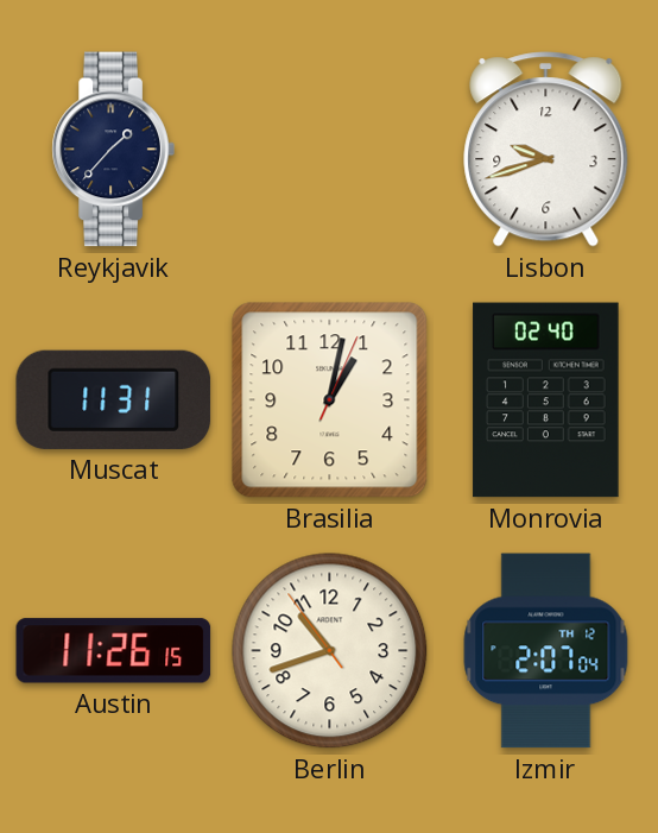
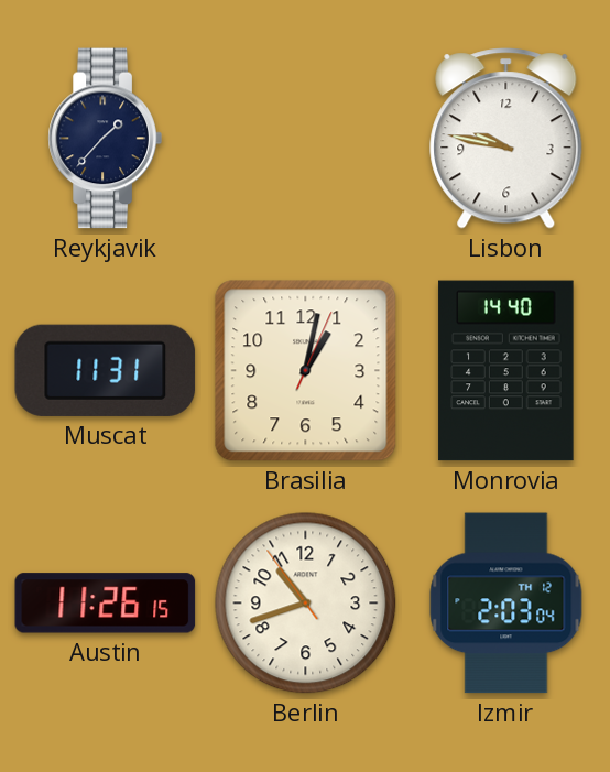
Lisbon: 9:42 -> 9:47
Monrovia: 02:40 -> 14:40
Izmir: 2:07 -> 2:03
